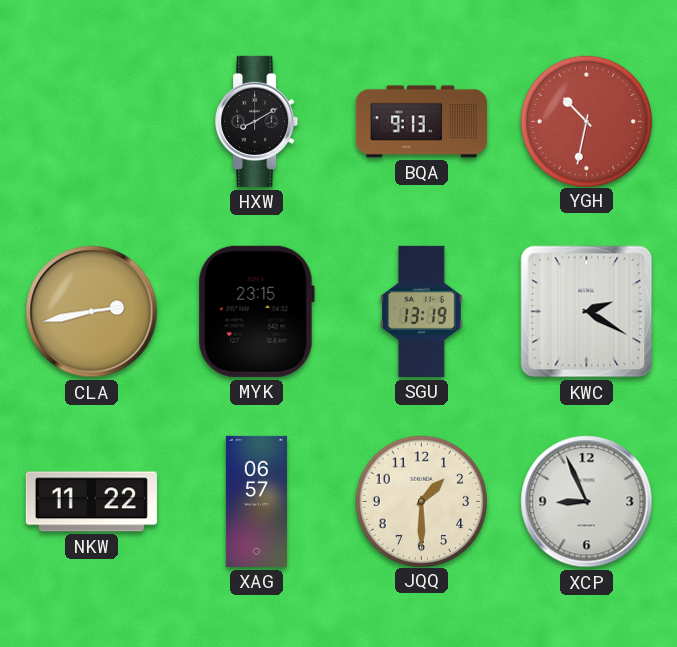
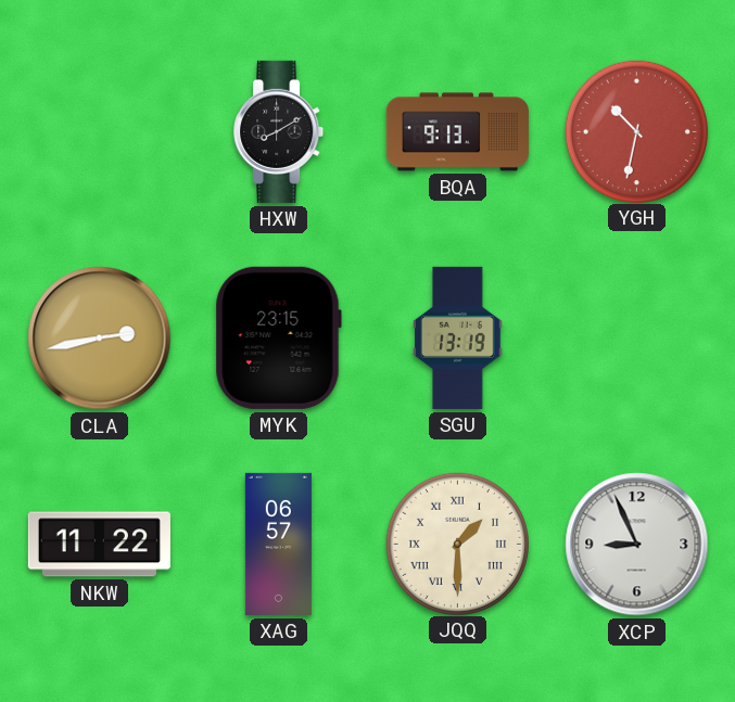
KWC: 2:20 -> none
JQQ numerals: Arabic -> Roman
